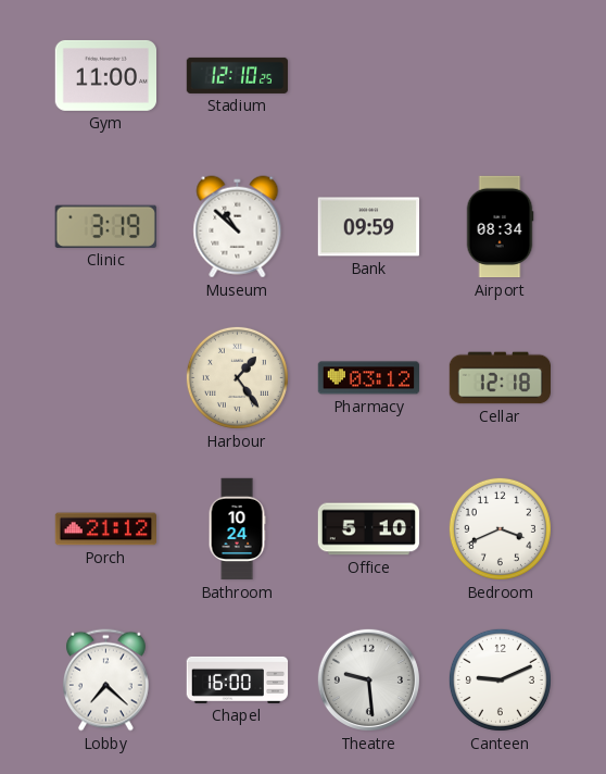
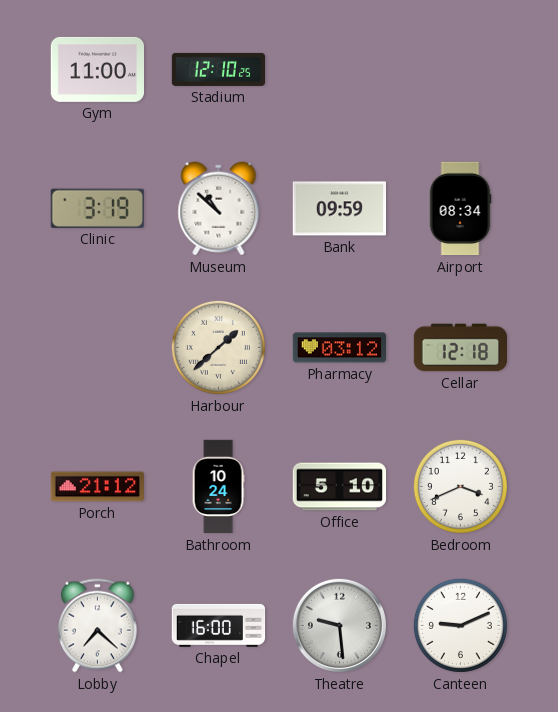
Harbour: 1:24 -> 1:38
